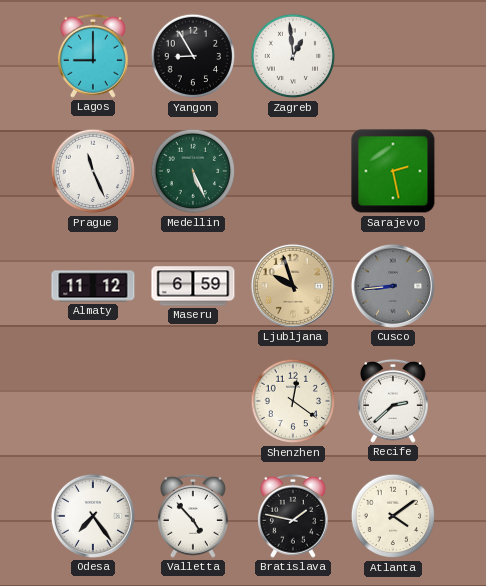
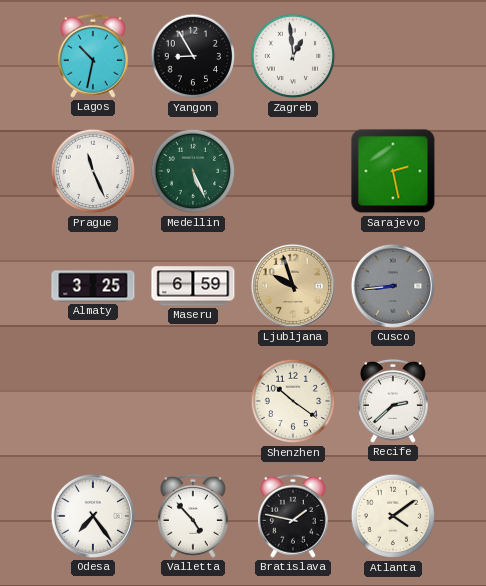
Lagos: 9:00 -> 10:32
Almaty: 11:12 -> 3:25
Shenzhen: 12:21 -> 10:21
